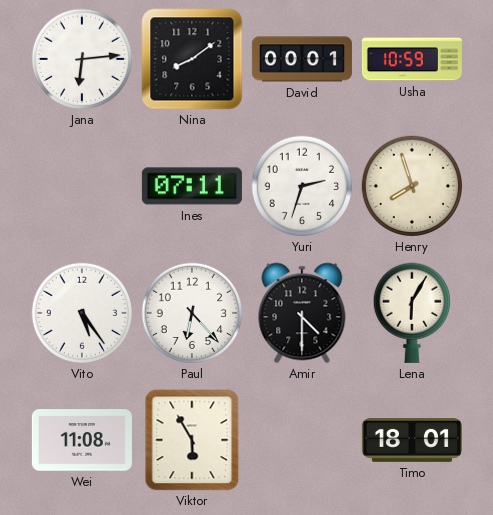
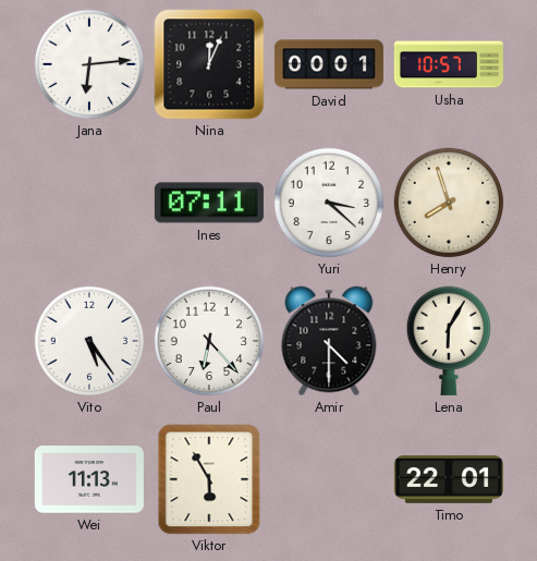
Nina: 8:09 -> 12:04
Usha: 10:59 -> 10:57
Yuri: 2:33 -> 3:22
Wei: 11:08 -> 11:13
Timo: 18:01 -> 22:01
